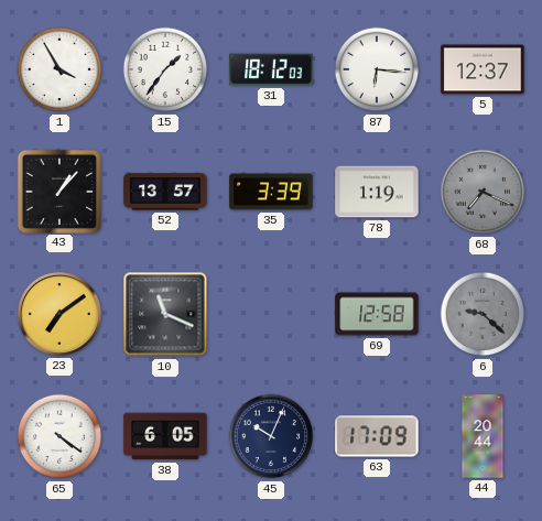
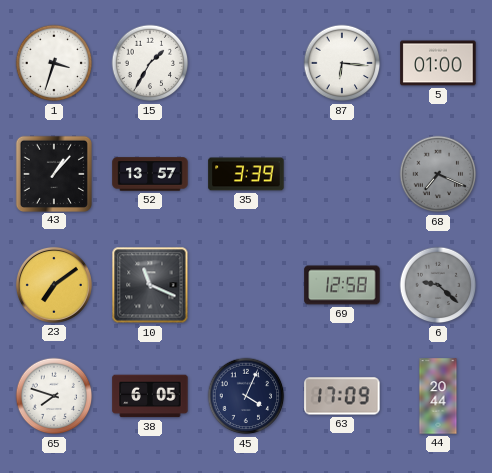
1: 3:55 -> 3:33
15: 1:36 -> 1:35
31: 18:12 -> none
5: 12:37 -> 01:00
78: 1:19 -> none
65: 4:21 -> 7:48
45: 10:04 -> 4:04
